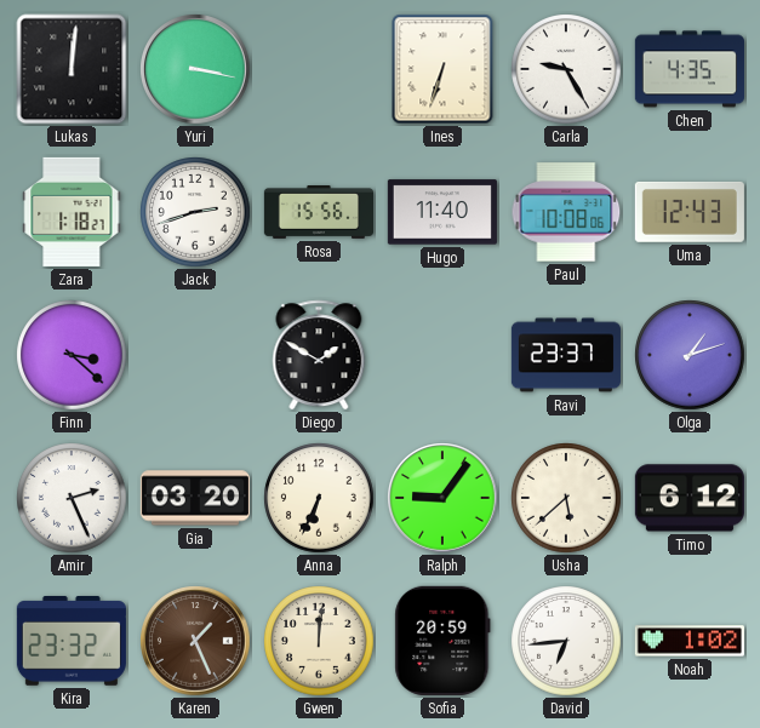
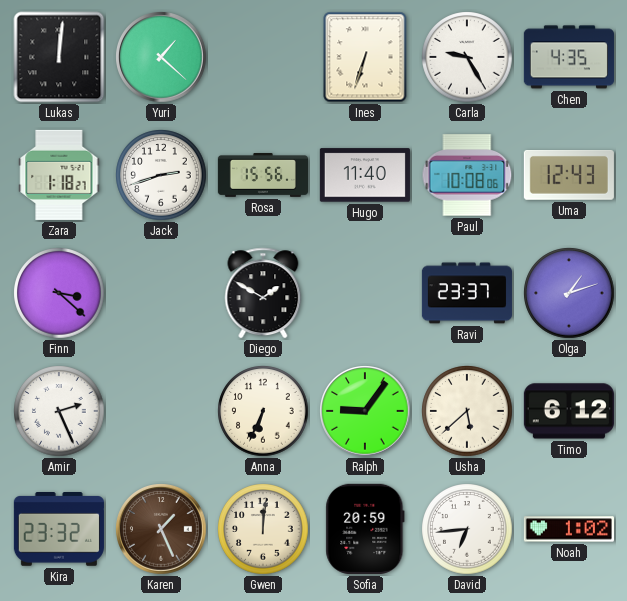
Yuri: 3:17 -> 1:22
Gia: 03:20 -> none
